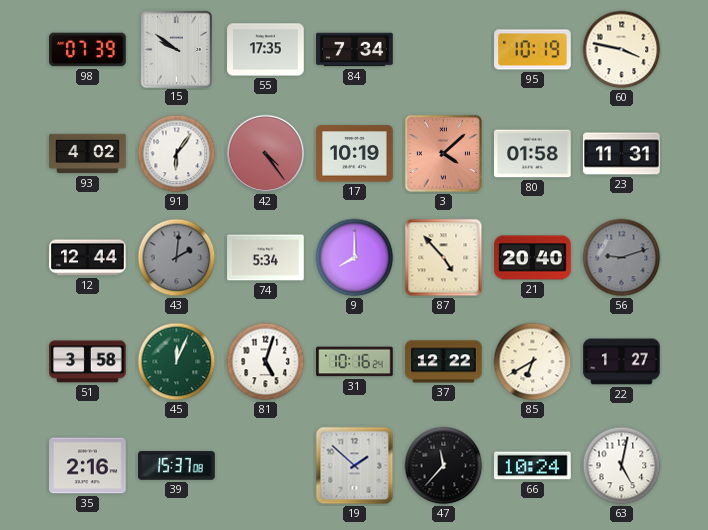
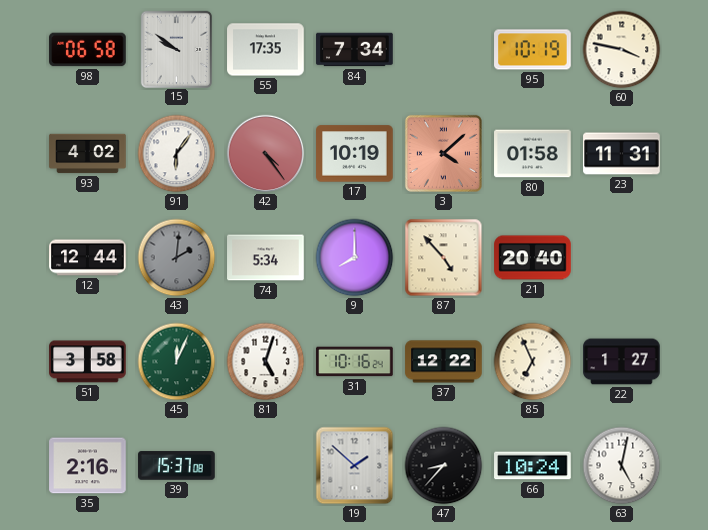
98: 07:39 -> 06:58
56: 9:12 -> none
85: 6:40 -> 6:56
47: 11:37 -> 8:37
